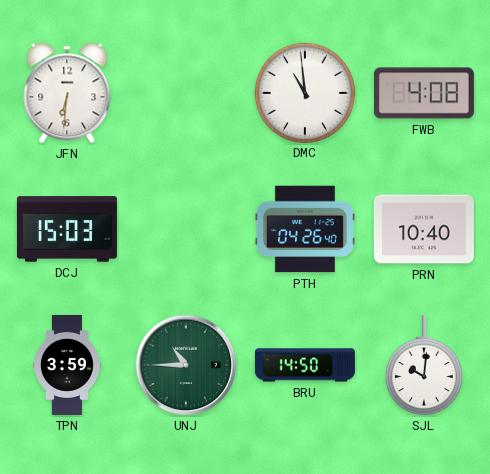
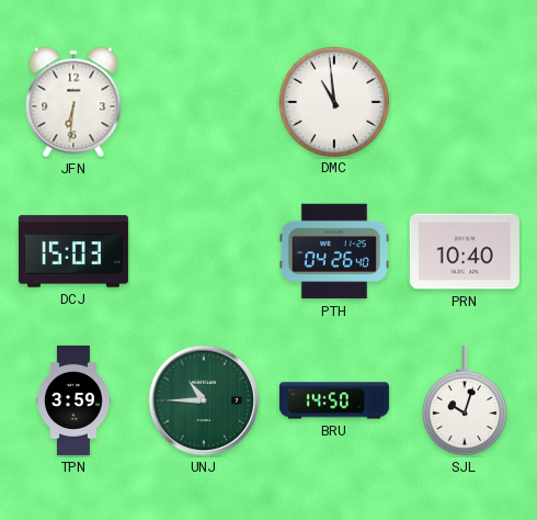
FWB: 4:08 -> none
SJL: 10:01 -> 10:03
